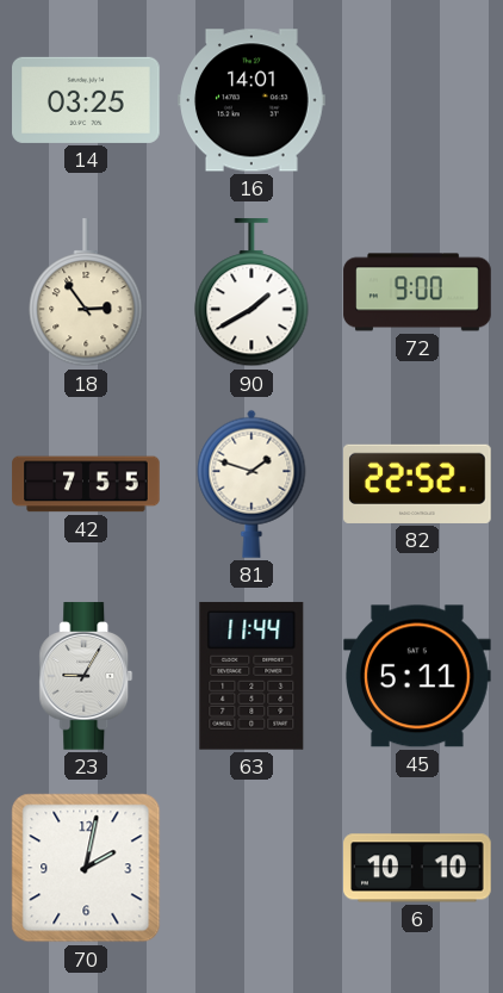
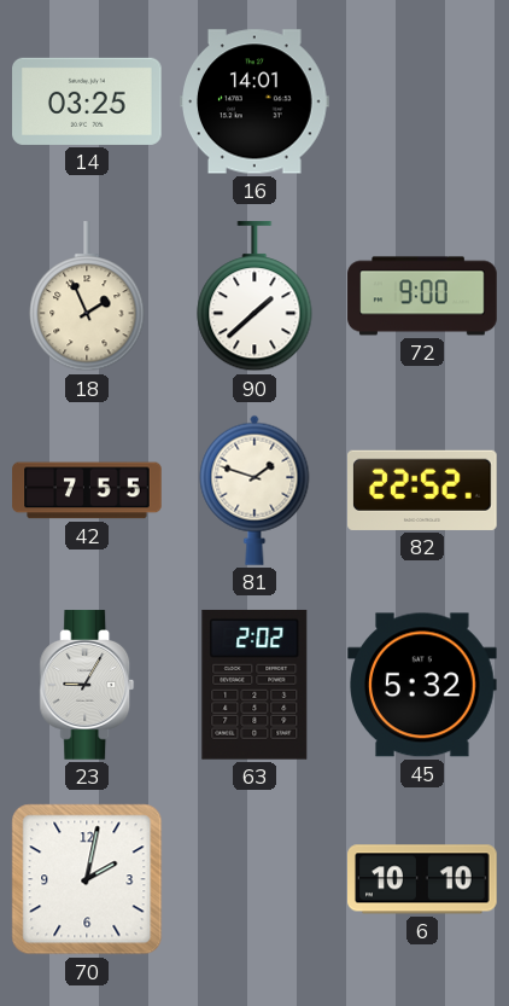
18: 2:54 -> 1:56
90: 1:40 -> 1:38
63: 11:44 -> 2:02
45: 5:11 -> 5:32
